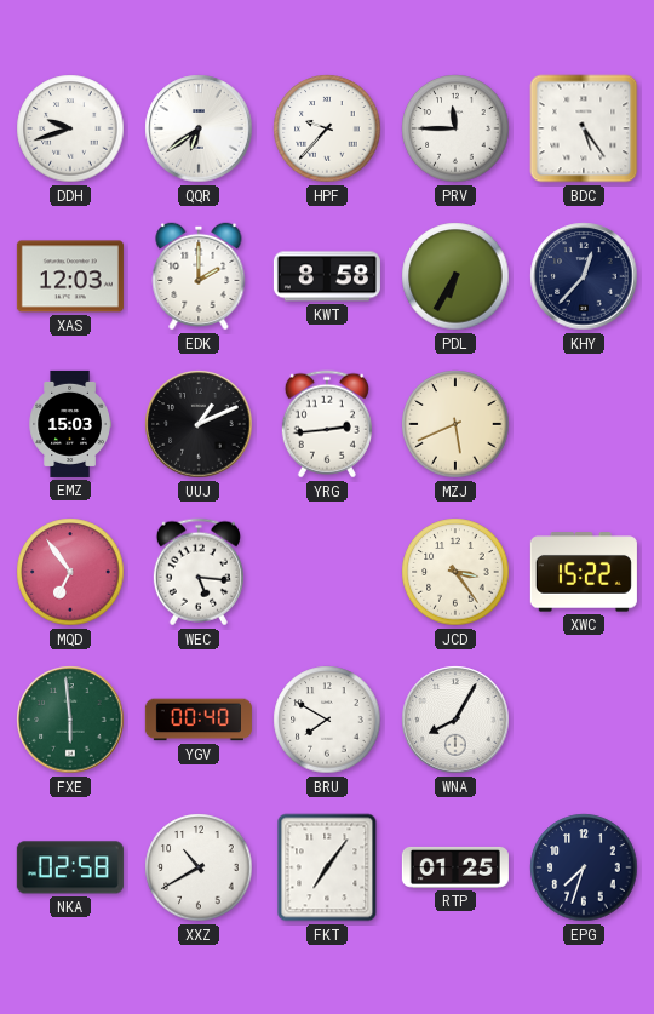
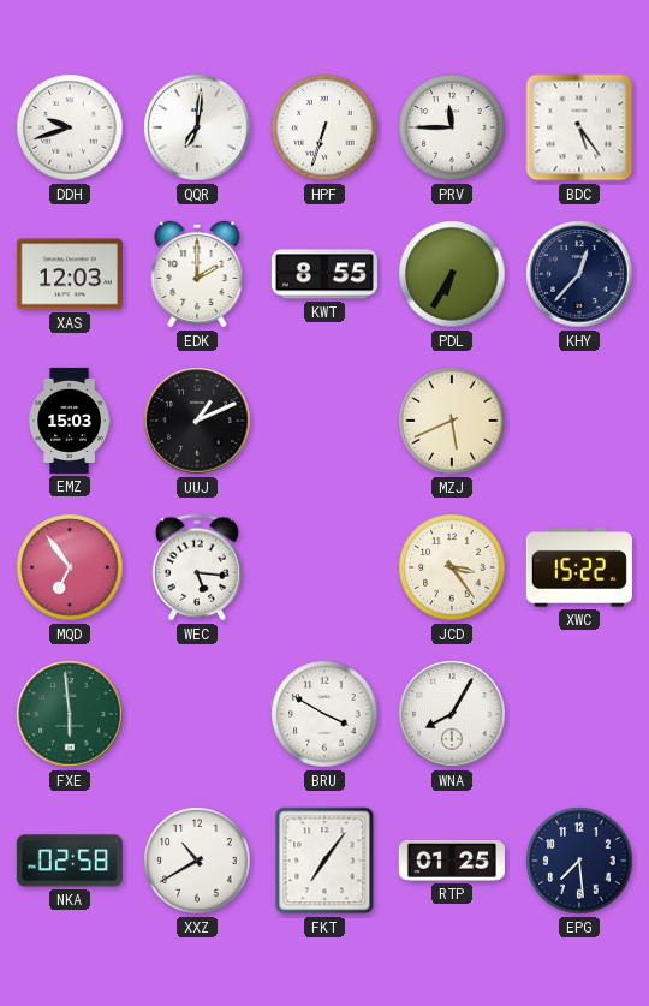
QQR: 6:39 -> 7:01
HPF: 9:37 -> 6:33
KWT: 8:58 -> 8:55
YRG: 2:44 -> none
YGV: 00:40 -> none
BRU: 7:50 -> 3:50
EPG: 7:33 -> 7:29
